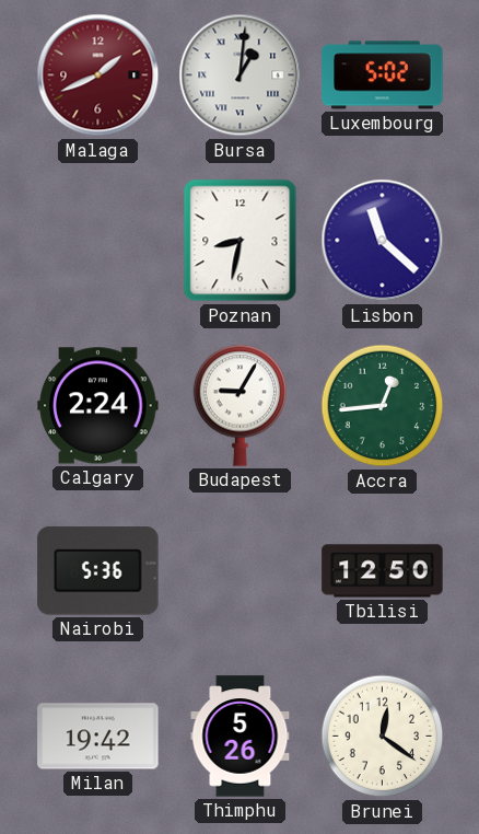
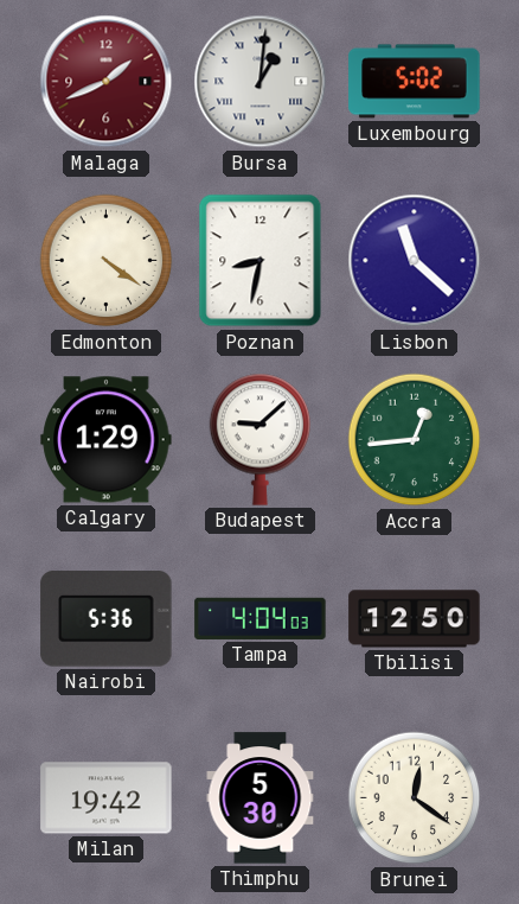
Edmonton: none -> 4:21
Calgary: 2:24 -> 1:29
Budapest: 9:05 -> 9:08
Tampa: none -> 4:04
Thimphu: 5:26 -> 5:30
